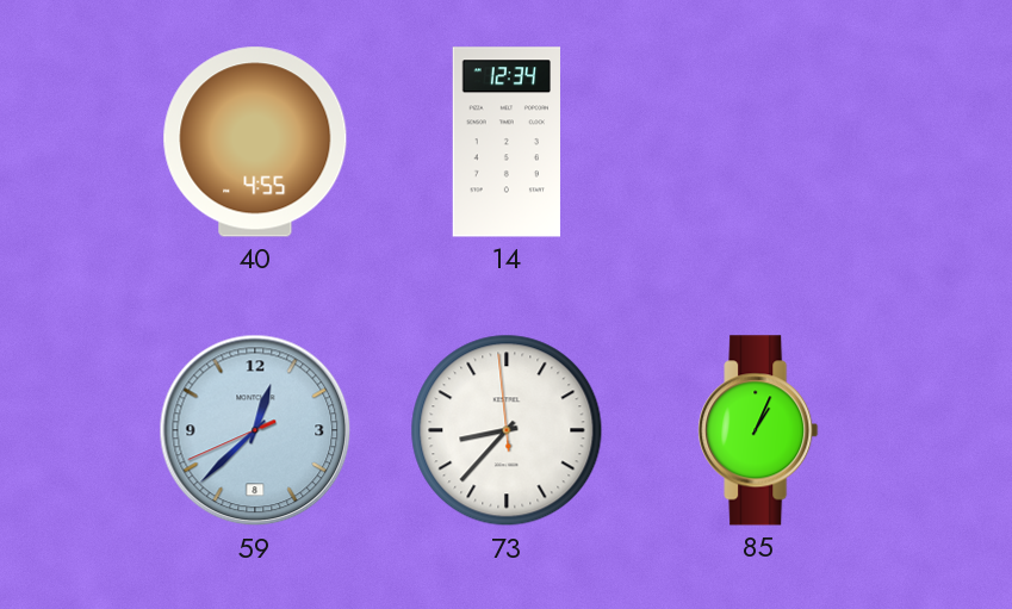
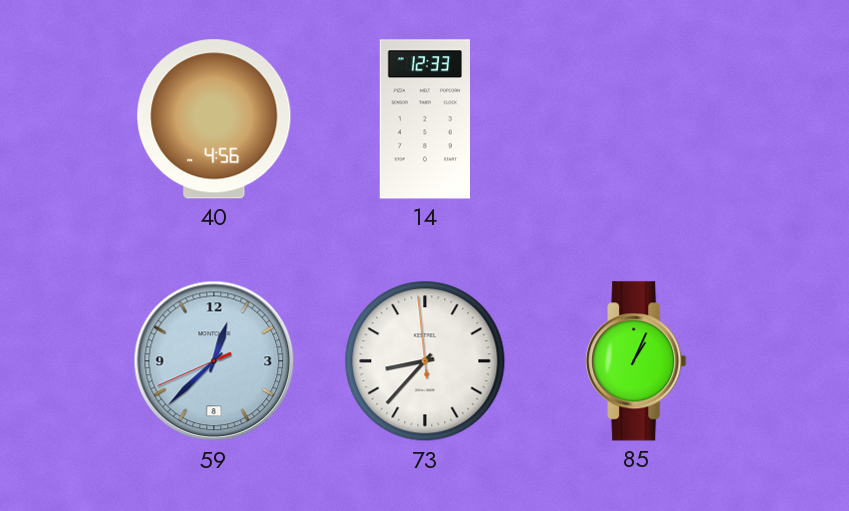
40: 4:55 -> 4:56
14: 12:34 -> 12:33
